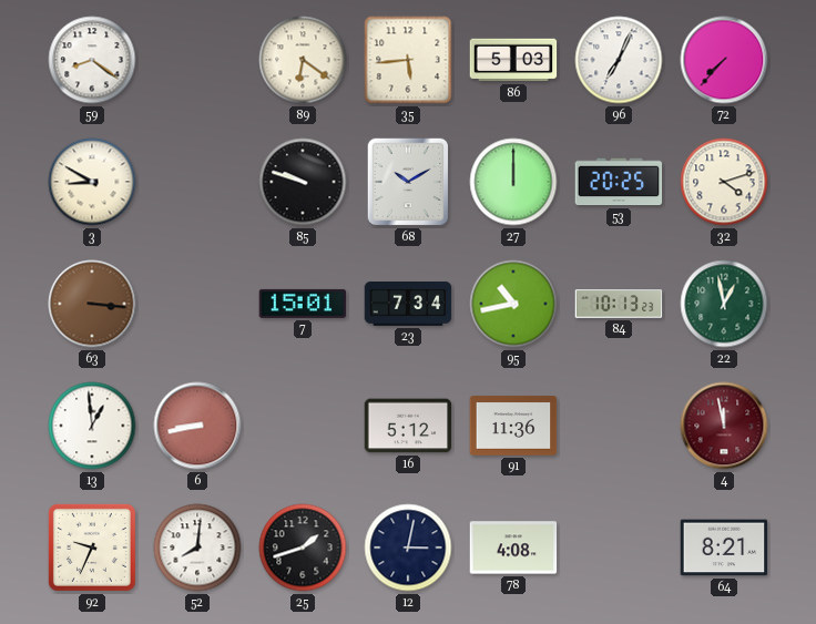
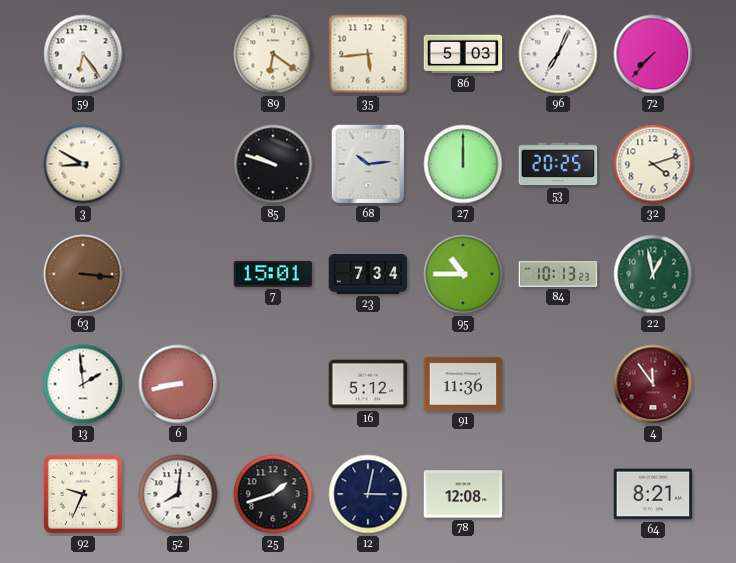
59: 8:21 -> 6:24
68: 10:10 -> 10:14
95: 10:43 -> 10:45
13: 12:59 -> 1:59
4: 11:58 -> 11:54
78: 4:08 -> 12:08
